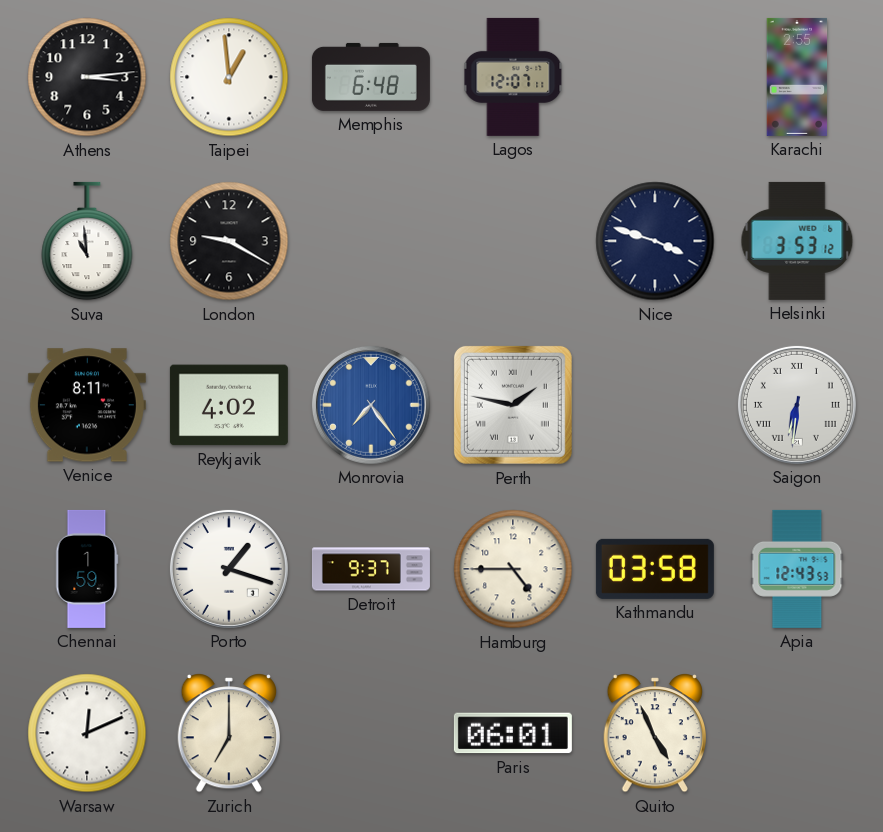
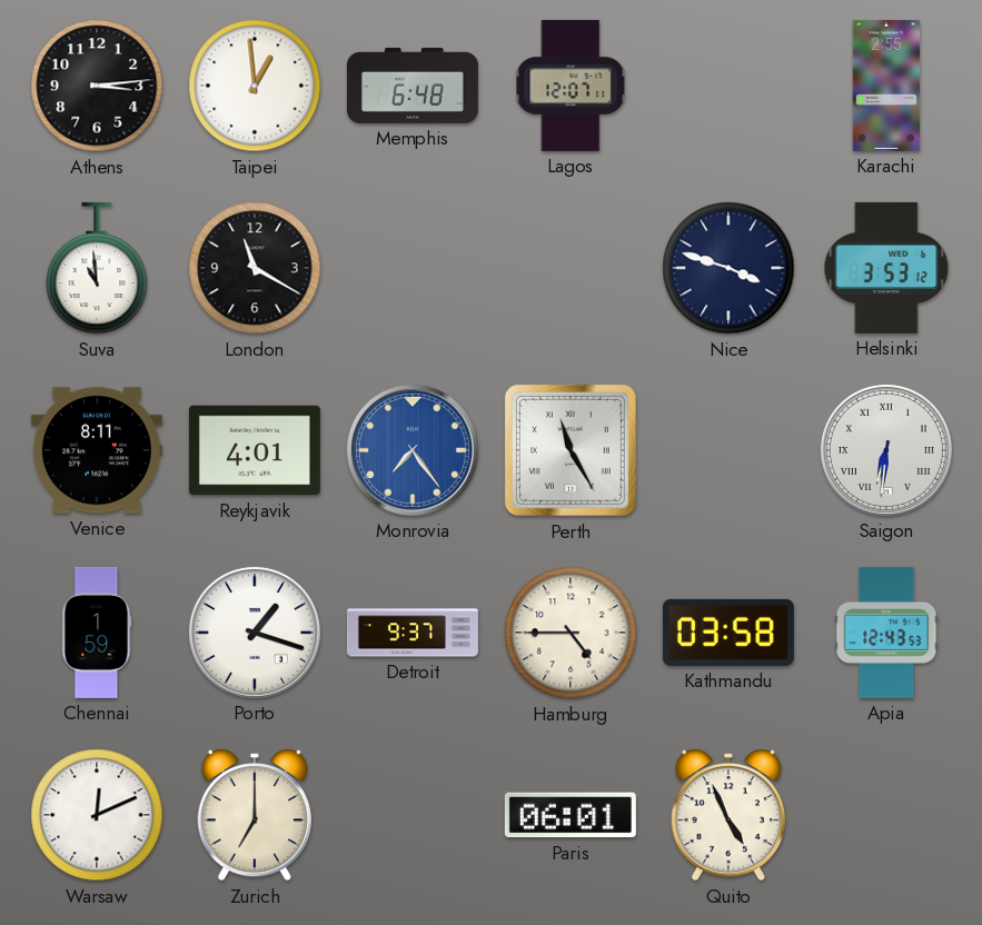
London: 9:20 -> 11:20
Reykjavik: 4:02 -> 4:01
Perth: 1:47 -> 11:25
